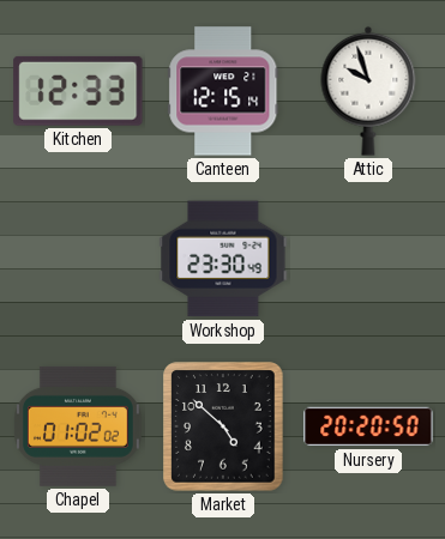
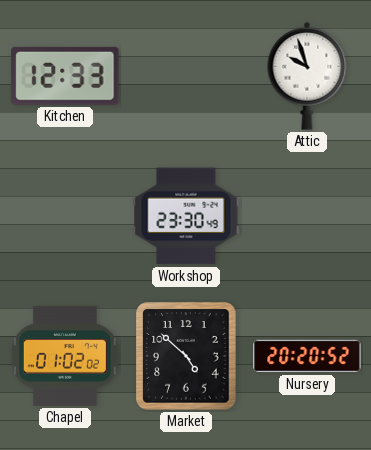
Canteen: 12:15 -> none
Nursery: 20:20:50 -> 20:20:52
